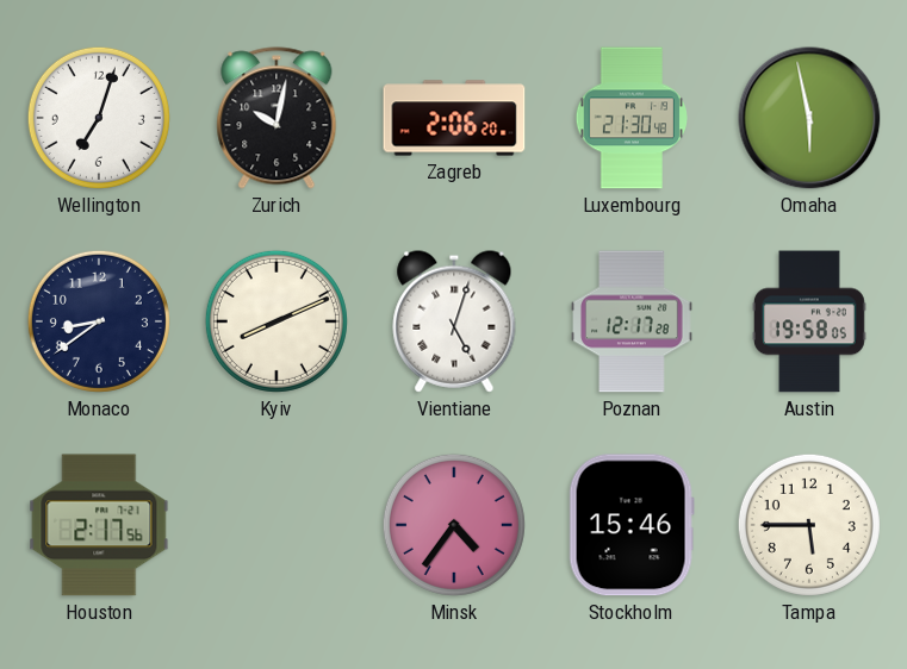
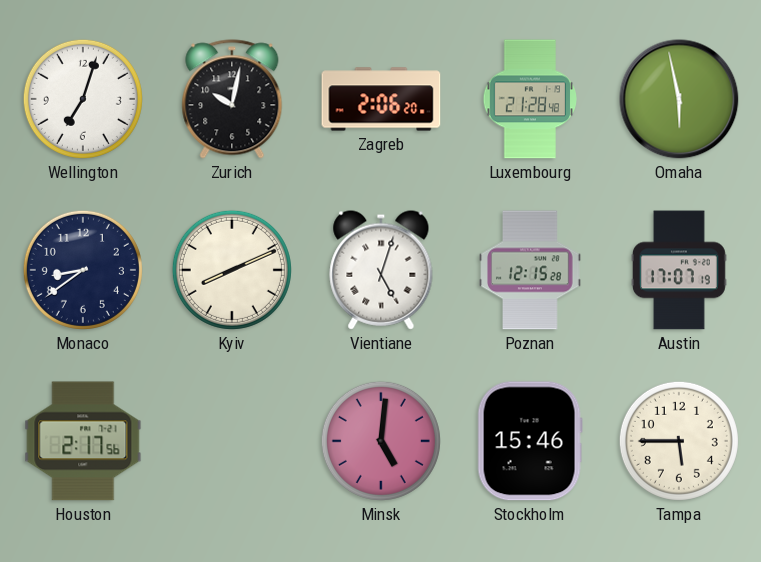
Luxembourg: 21:30 -> 21:28
Poznan: 12:17 -> 12:15
Austin: 19:58 -> 17:07
Minsk: 4:36 -> 5:01
